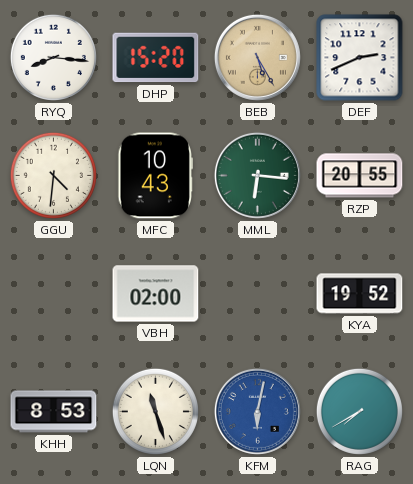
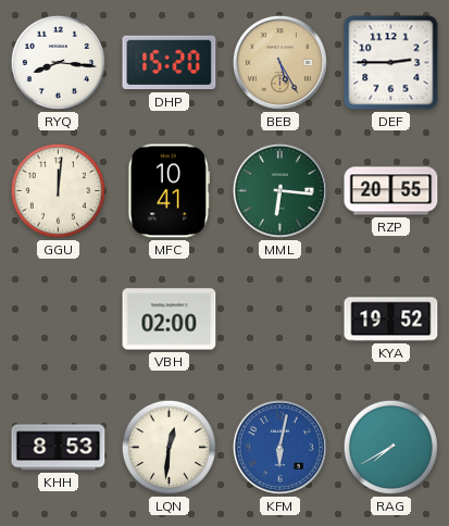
DEF: 2:41 -> 2:45
GGU: 4:31 -> 12:01
MFC: 10:43 -> 10:41
LQN: 11:27 -> 12:31
